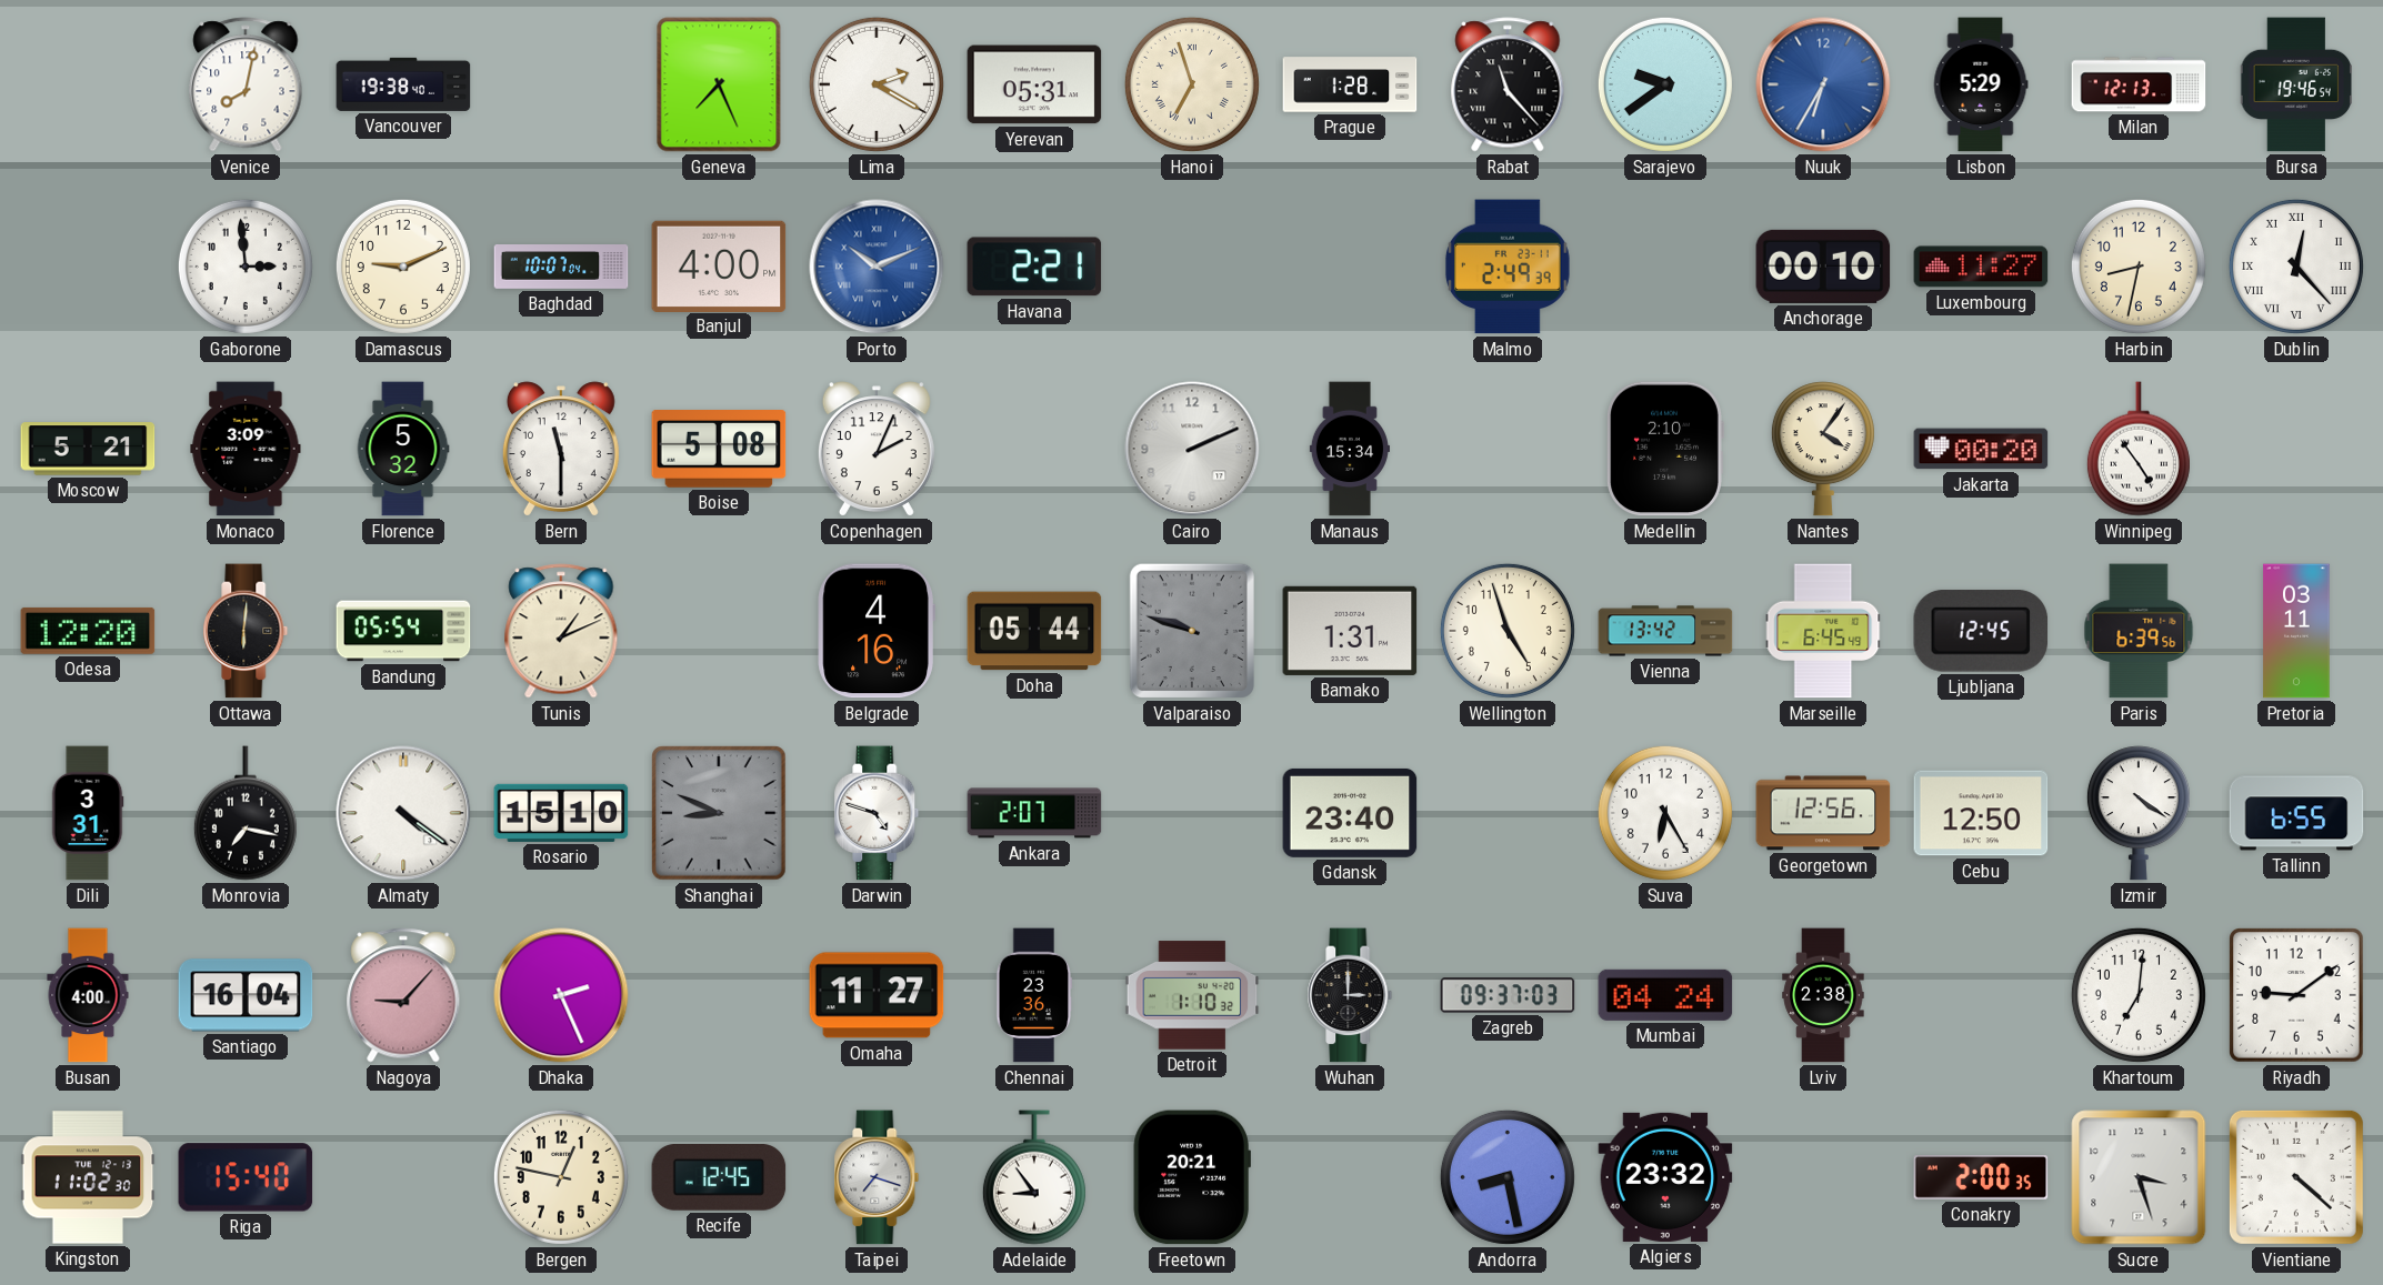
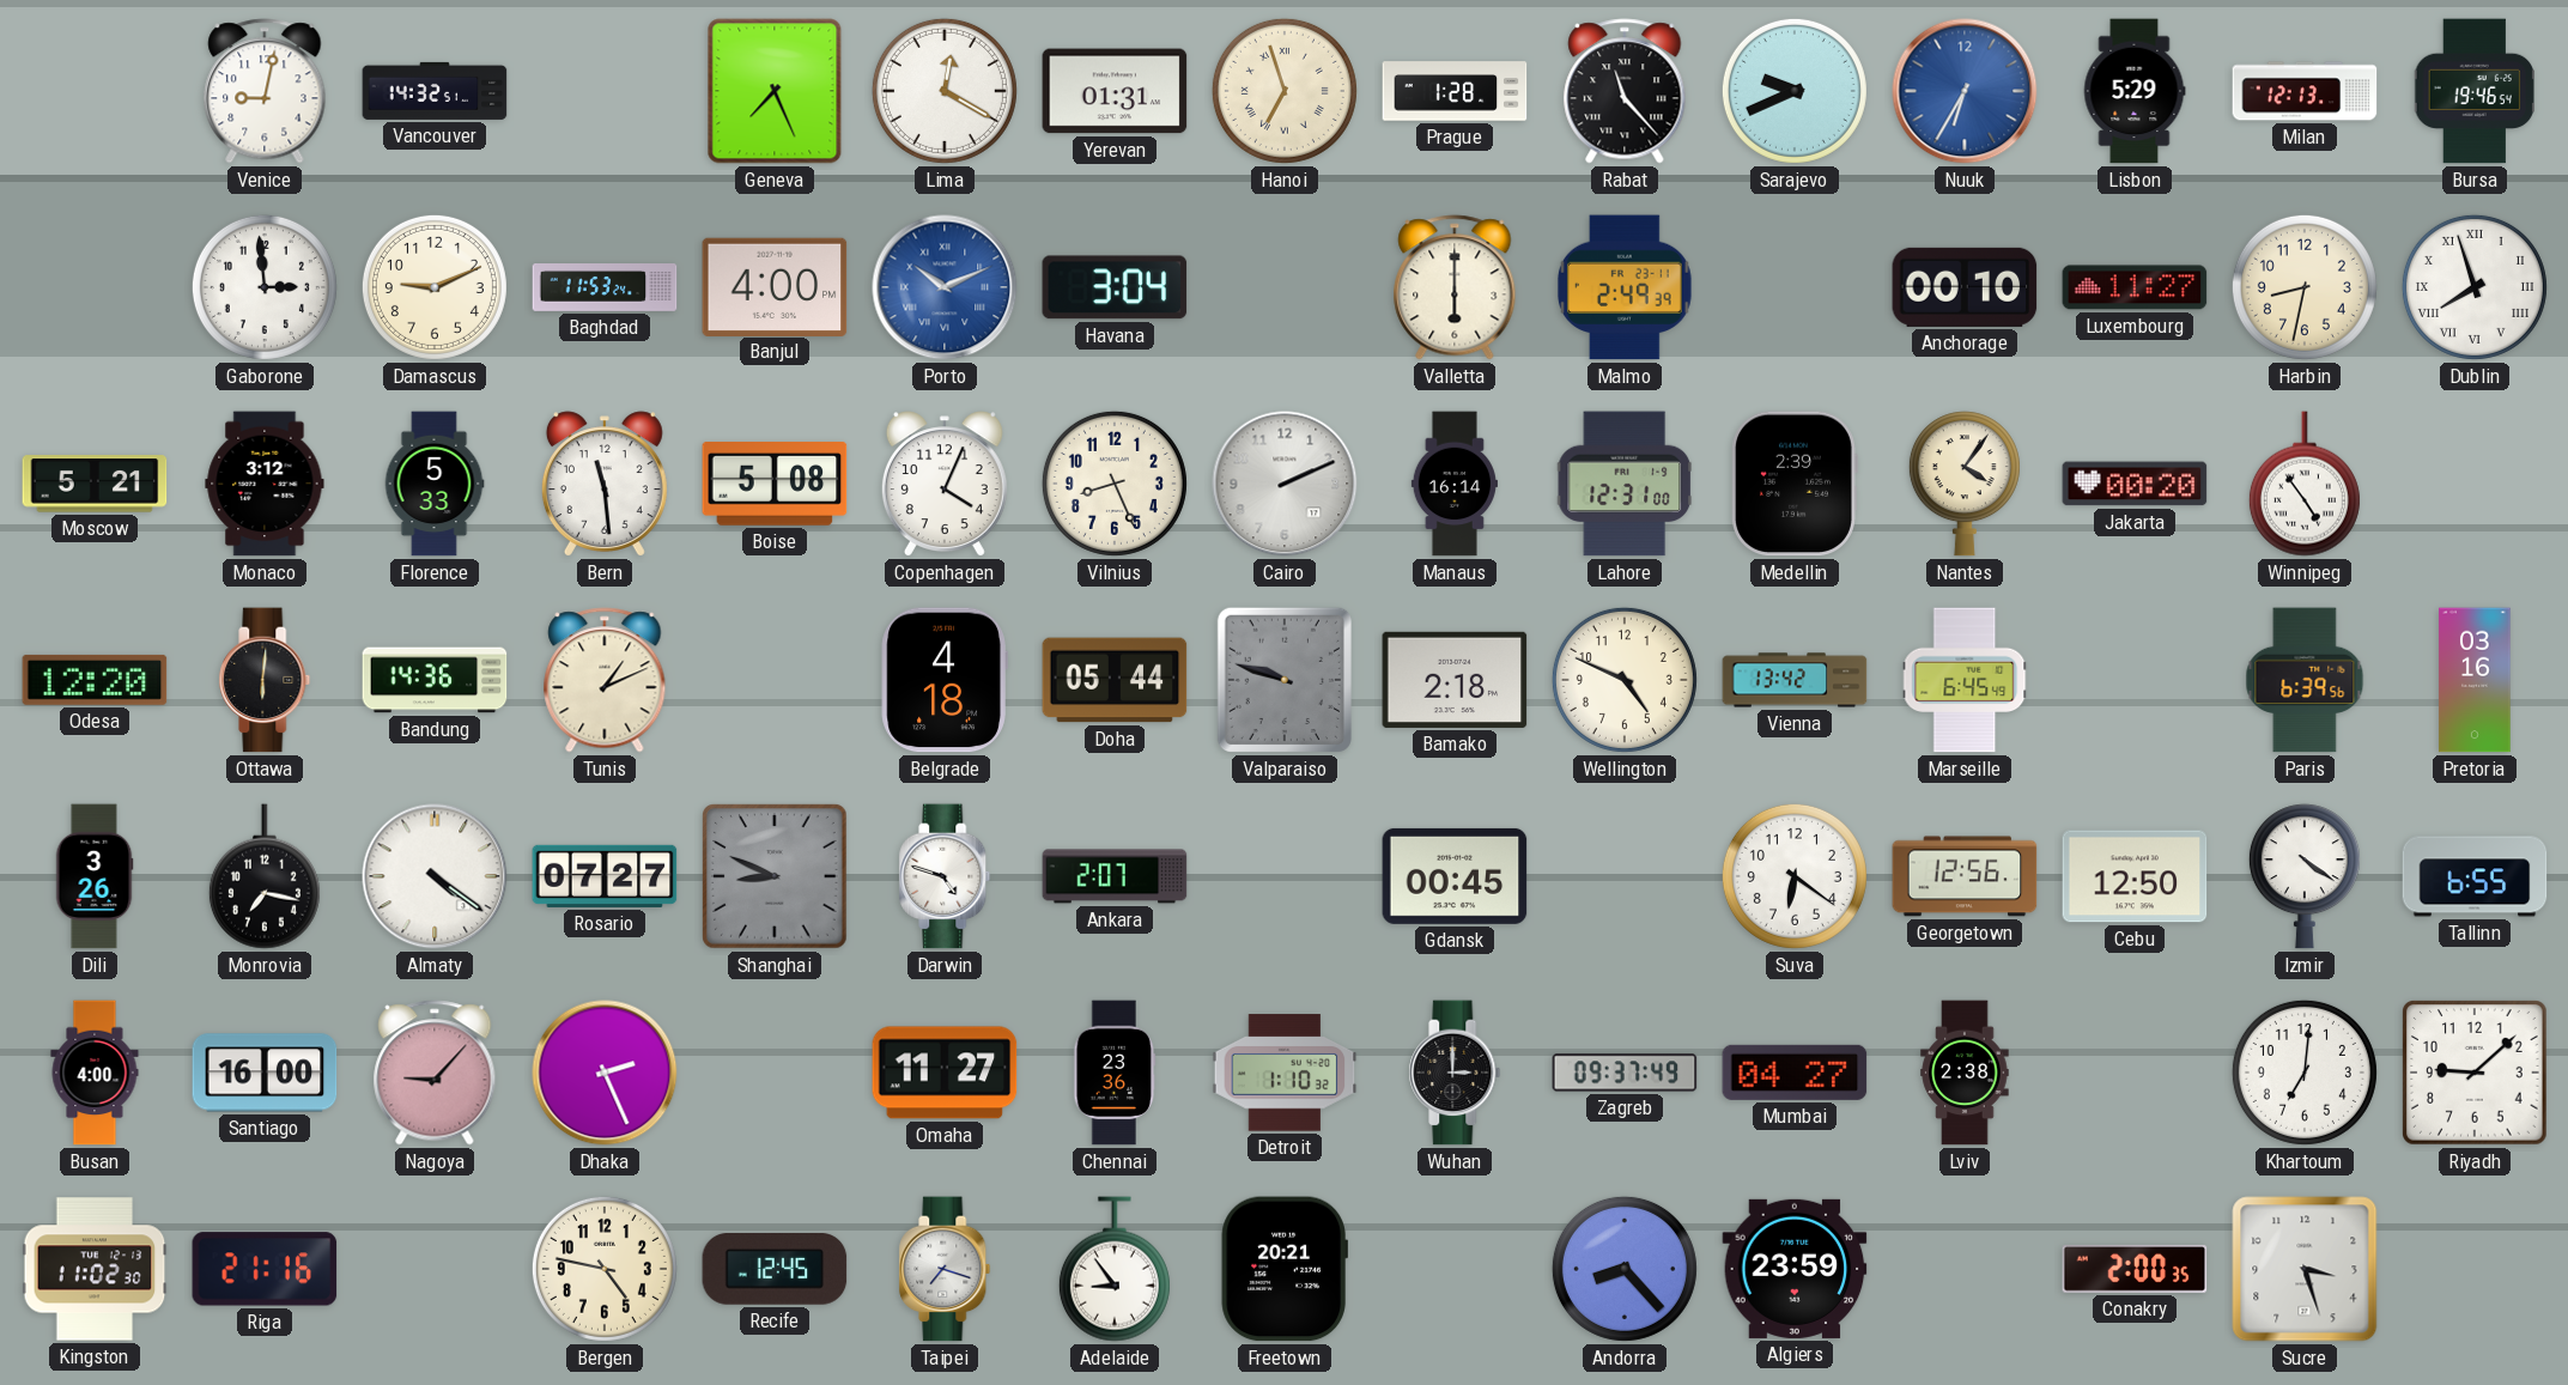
Venice: 8:02 -> 9:02
Vancouver: 19:38 -> 14:32
Lima: 2:20 -> 12:20
Yerevan: 05:31 -> 01:31
Sarajevo: 9:39 -> 9:41
Baghdad: 10:07 -> 11:53
Havana: 2:21 -> 3:04
Valletta: none -> 6:00
Dublin: 12:23 -> 7:57
Monaco: 3:09 -> 3:12
Florence: 5:32 -> 5:33
Bern: 11:30 -> 11:29
Copenhagen: 2:04 -> 4:04
Vilnius: none -> 8:26
Manaus: 15:34 -> 16:14
Lahore: none -> 12:31
Medellin: 2:10 -> 2:39
Bandung: 05:54 -> 14:36
Belgrade: 4:16 -> 4:18
Bamako: 1:31 -> 2:18
Wellington: 4:57 -> 4:49
Ljubljana: 12:45 -> none
Pretoria: 03:11 -> 03:16
Dili: 3:31 -> 3:26
Rosario: 15:10 -> 07:27
Gdansk: 23:40 -> 00:45
Suva: 6:25 -> 6:21
Santiago: 16:04 -> 16:00
Zagreb: 09:37:03 -> 09:37:49
Mumbai: 04:24 -> 04:27
Riyadh: 9:09 -> 9:08
Riga: 15:40 -> 21:16
Bergen: 12:47 -> 4:47
Andorra: 8:28 -> 8:23
Algiers: 23:32 -> 23:59
Vientiane: 4:22 -> none
